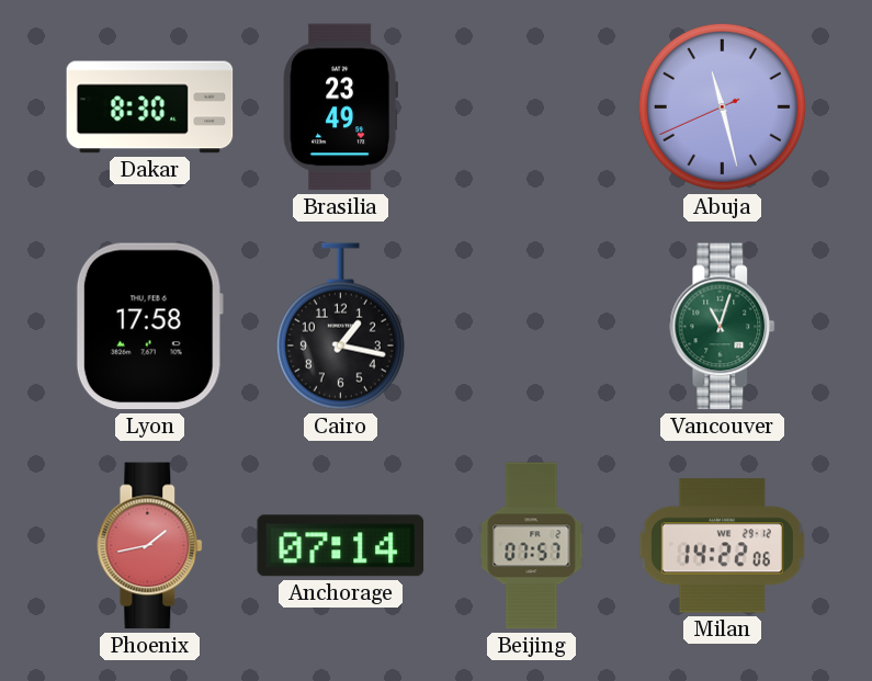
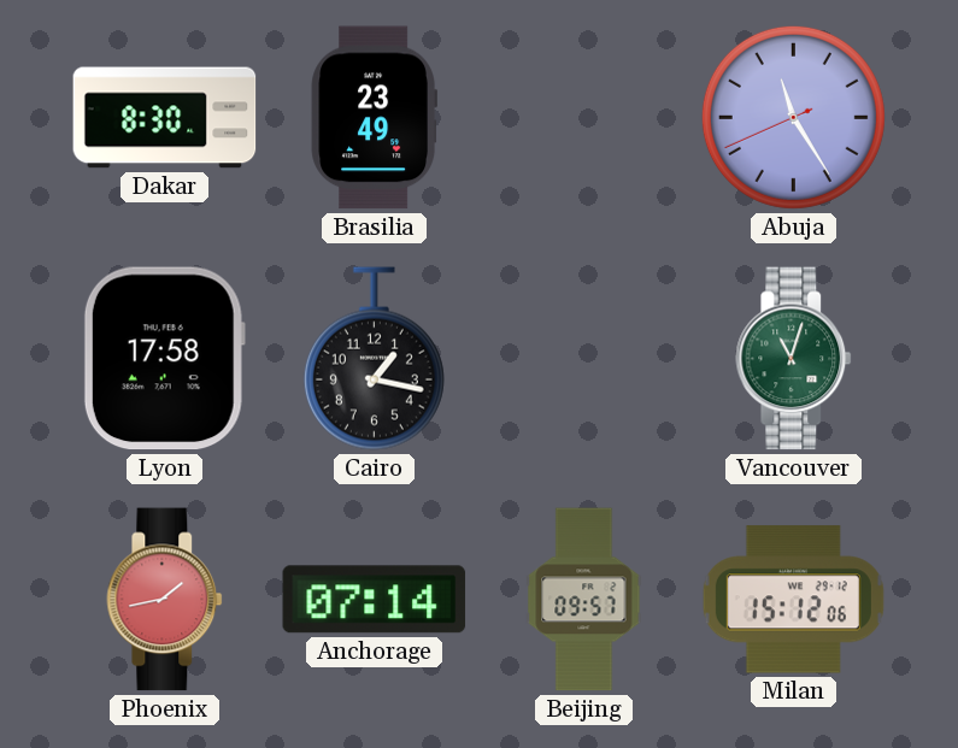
Abuja: 11:27 -> 11:24
Beijing: 07:57 -> 09:57
Milan: 14:22 -> 15:12
